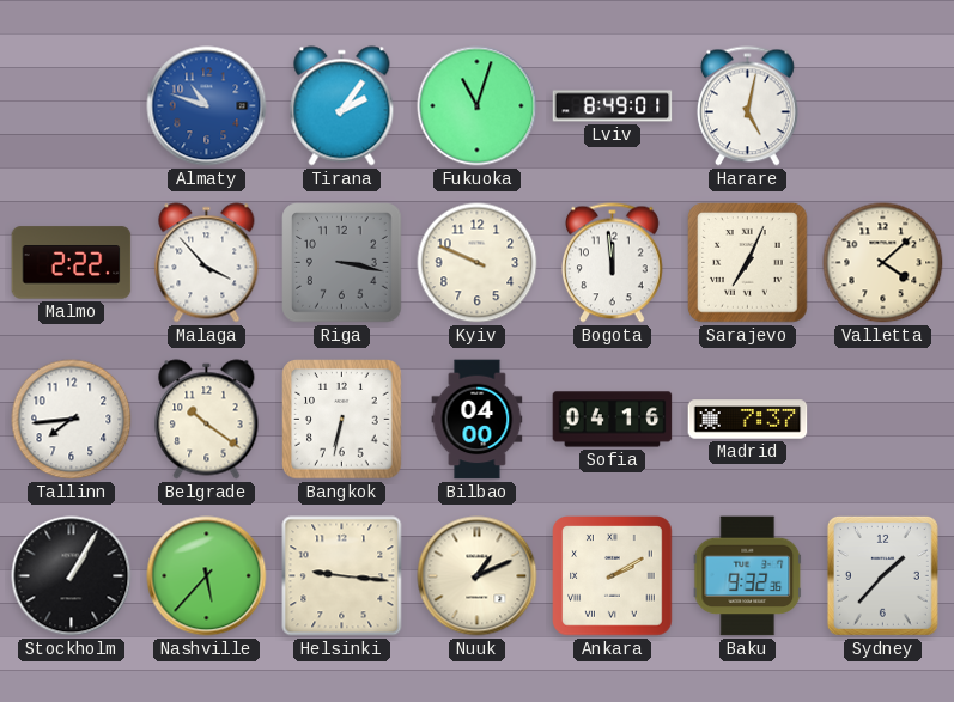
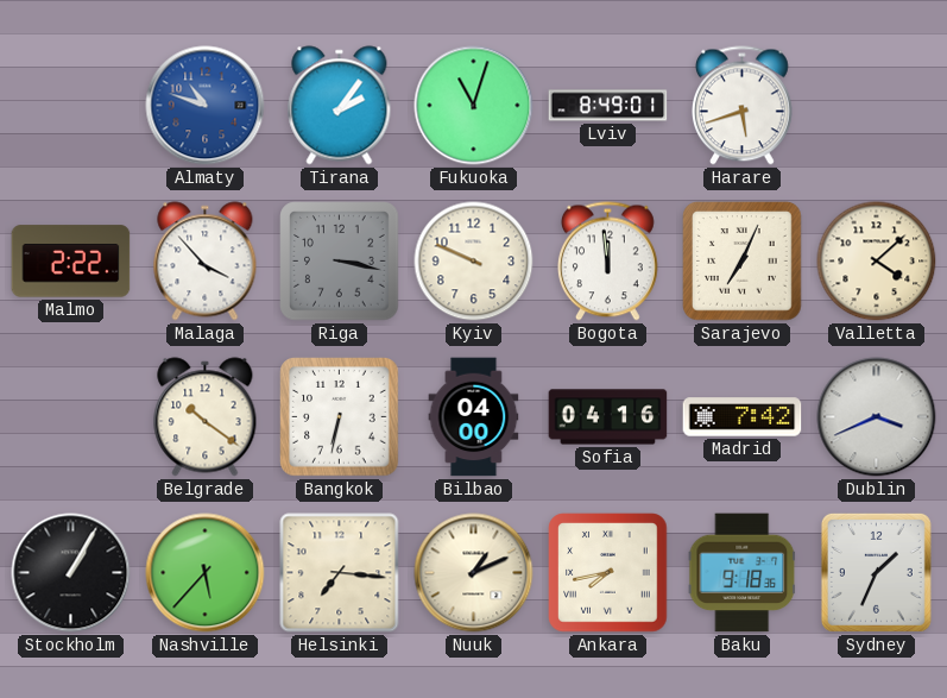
Harare: 5:02 -> 5:42
Tallinn: 7:44 -> none
Madrid: 7:37 -> 7:42
Dublin: none -> 3:41
Helsinki: 9:16 -> 7:16
Ankara: 2:10 -> 7:43
Baku: 9:32 -> 9:18
Sydney: 1:37 -> 1:34
